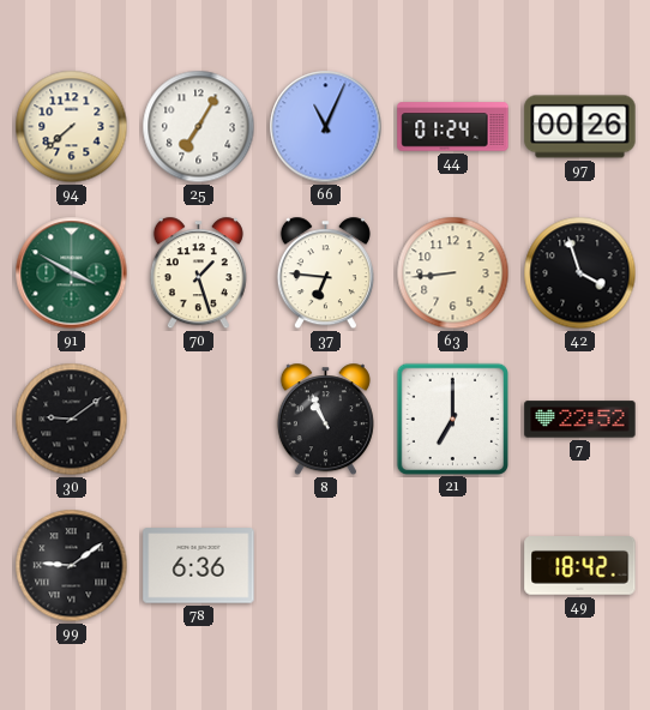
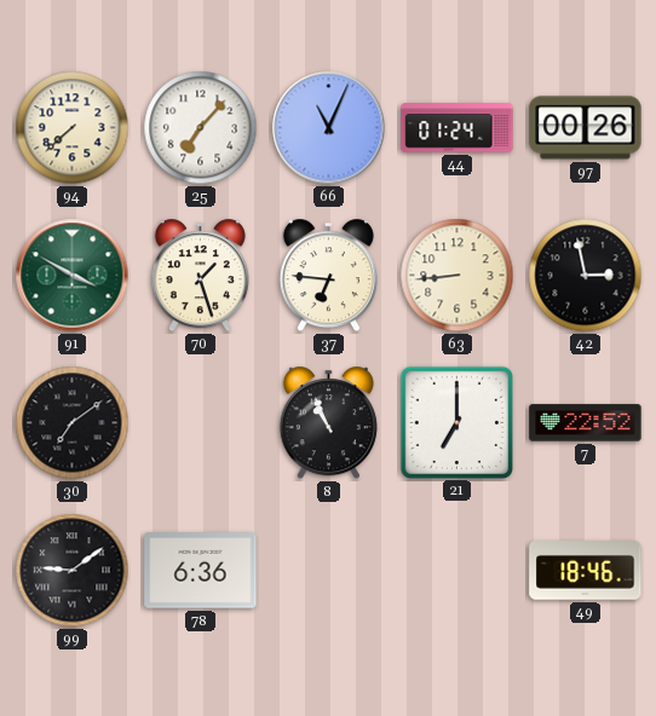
25: 7:05 -> 7:07
42: 3:57 -> 2:58
30: 9:09 -> 7:09
49: 18:42 -> 18:46
